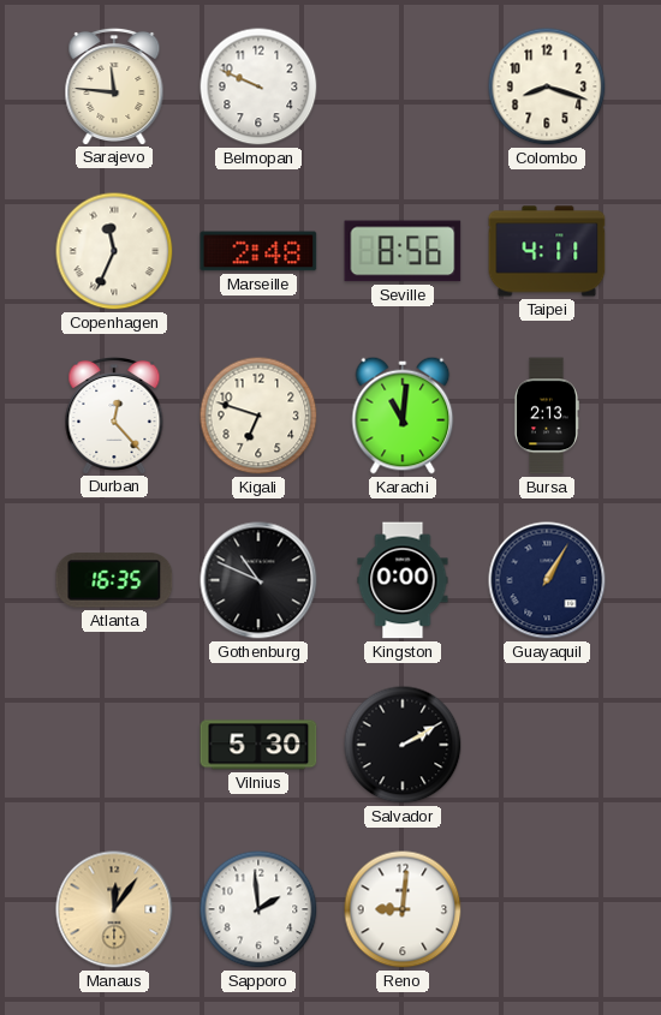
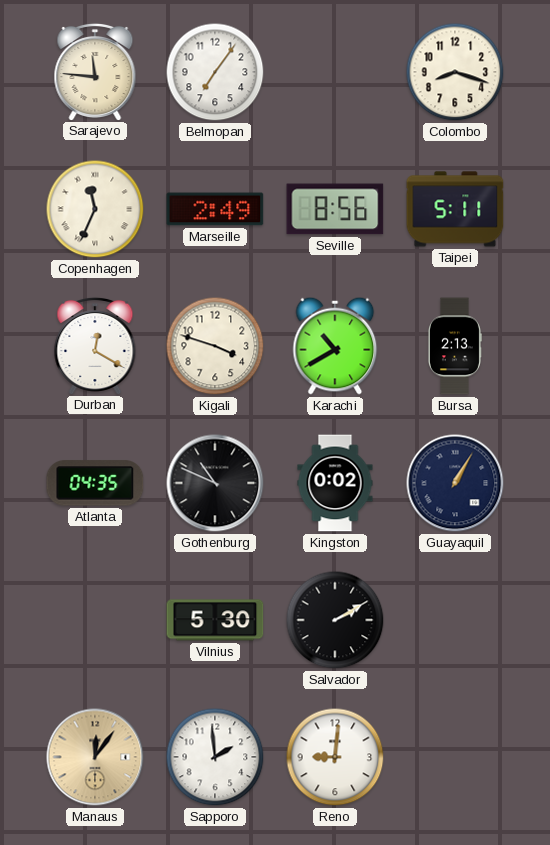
Belmopan: 9:49 -> 7:06
Marseille: 2:48 -> 2:49
Taipei: 4:11 -> 5:11
Durban: 12:23 -> 12:20
Kigali: 6:48 -> 3:48
Karachi: 11:01 -> 10:40
Atlanta: 16:35 -> 04:35
Kingston: 0:00 -> 0:02
